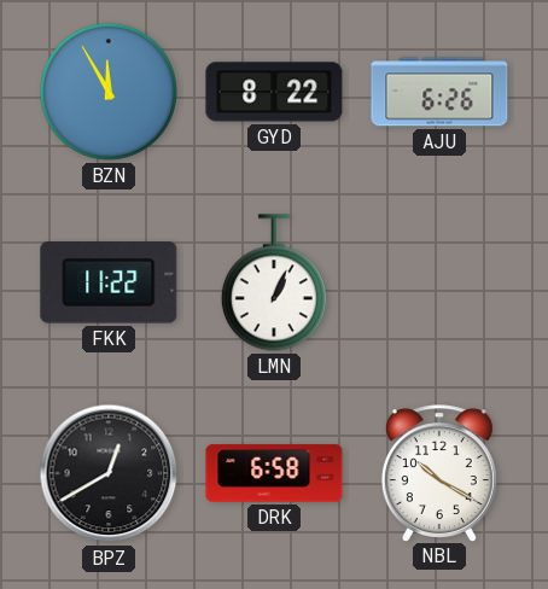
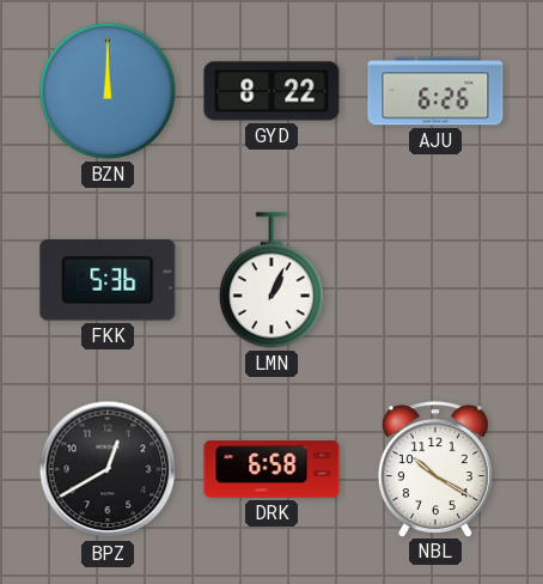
BZN: 11:55 -> 12:00
FKK: 11:22 -> 5:36
